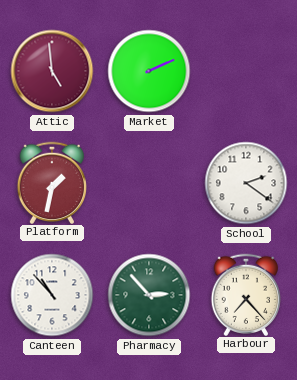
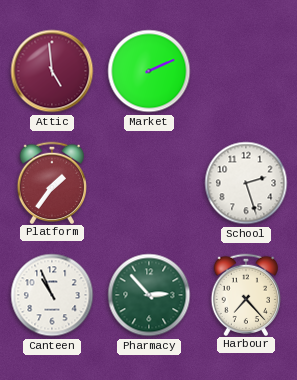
Platform: 1:32 -> 1:36
School: 2:21 -> 2:27
Canteen: 10:53 -> 10:56
